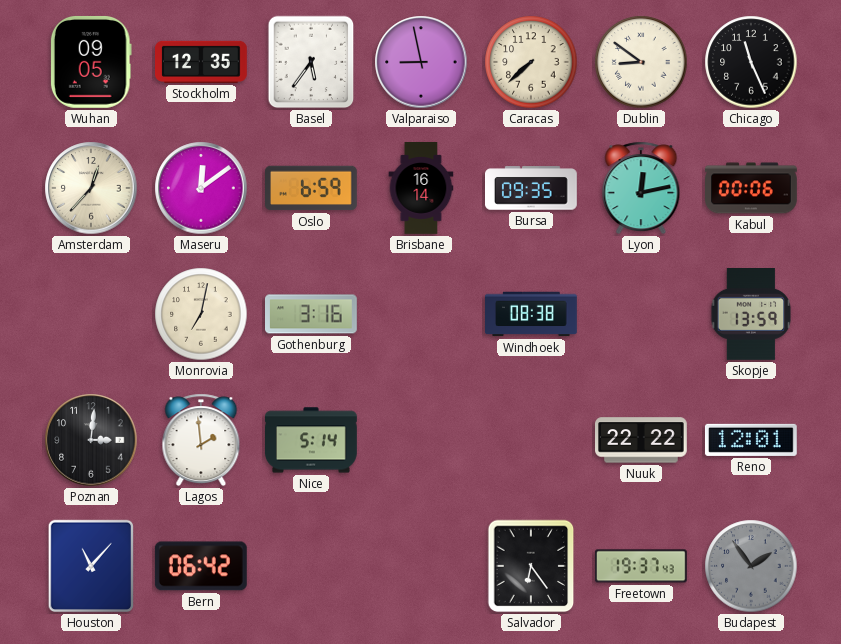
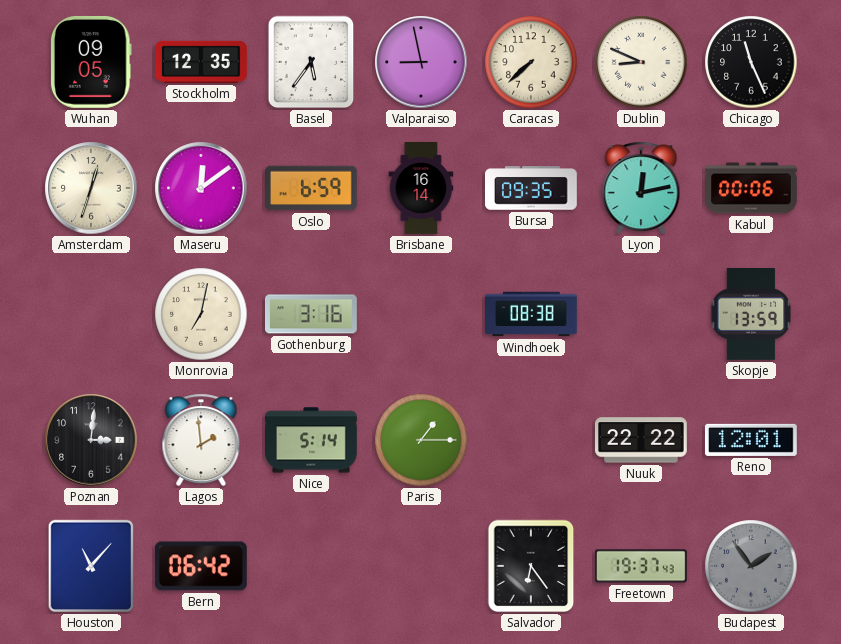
Dublin: 8:51 -> 8:49
Amsterdam: 12:37 -> 12:33
Paris: none -> 1:15
